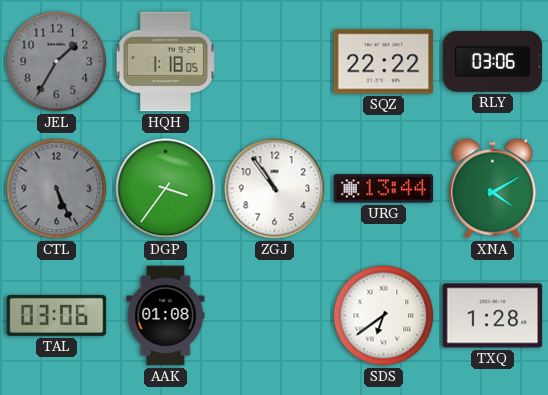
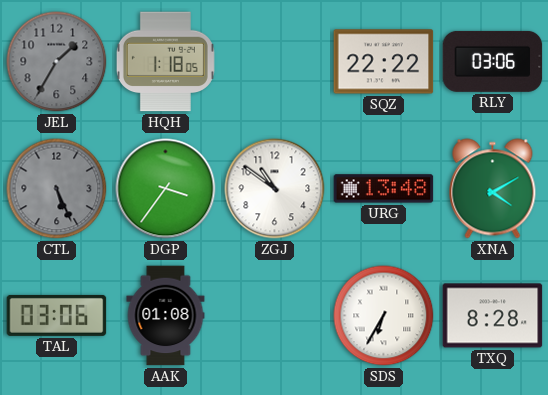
ZGJ: 10:54 -> 10:51
URG: 13:44 -> 13:48
SDS: 6:39 -> 6:35
TXQ: 1:28 -> 8:28
